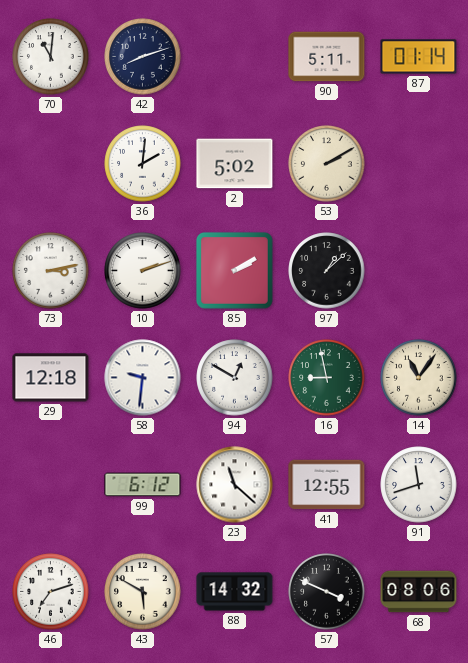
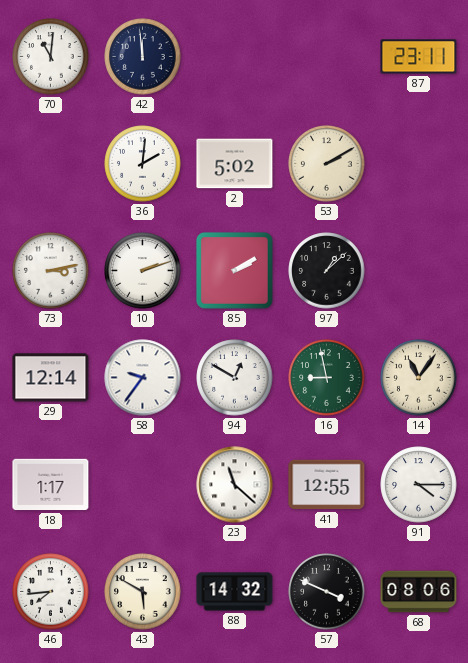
42: 8:12 -> 11:59
90: 5:11 -> none
87: 01:14 -> 23:11
29: 12:18 -> 12:14
58: 9:31 -> 9:36
18: none -> 1:17
99: 6:12 -> none
91: 11:42 -> 4:15
46: 7:12 -> 7:44
